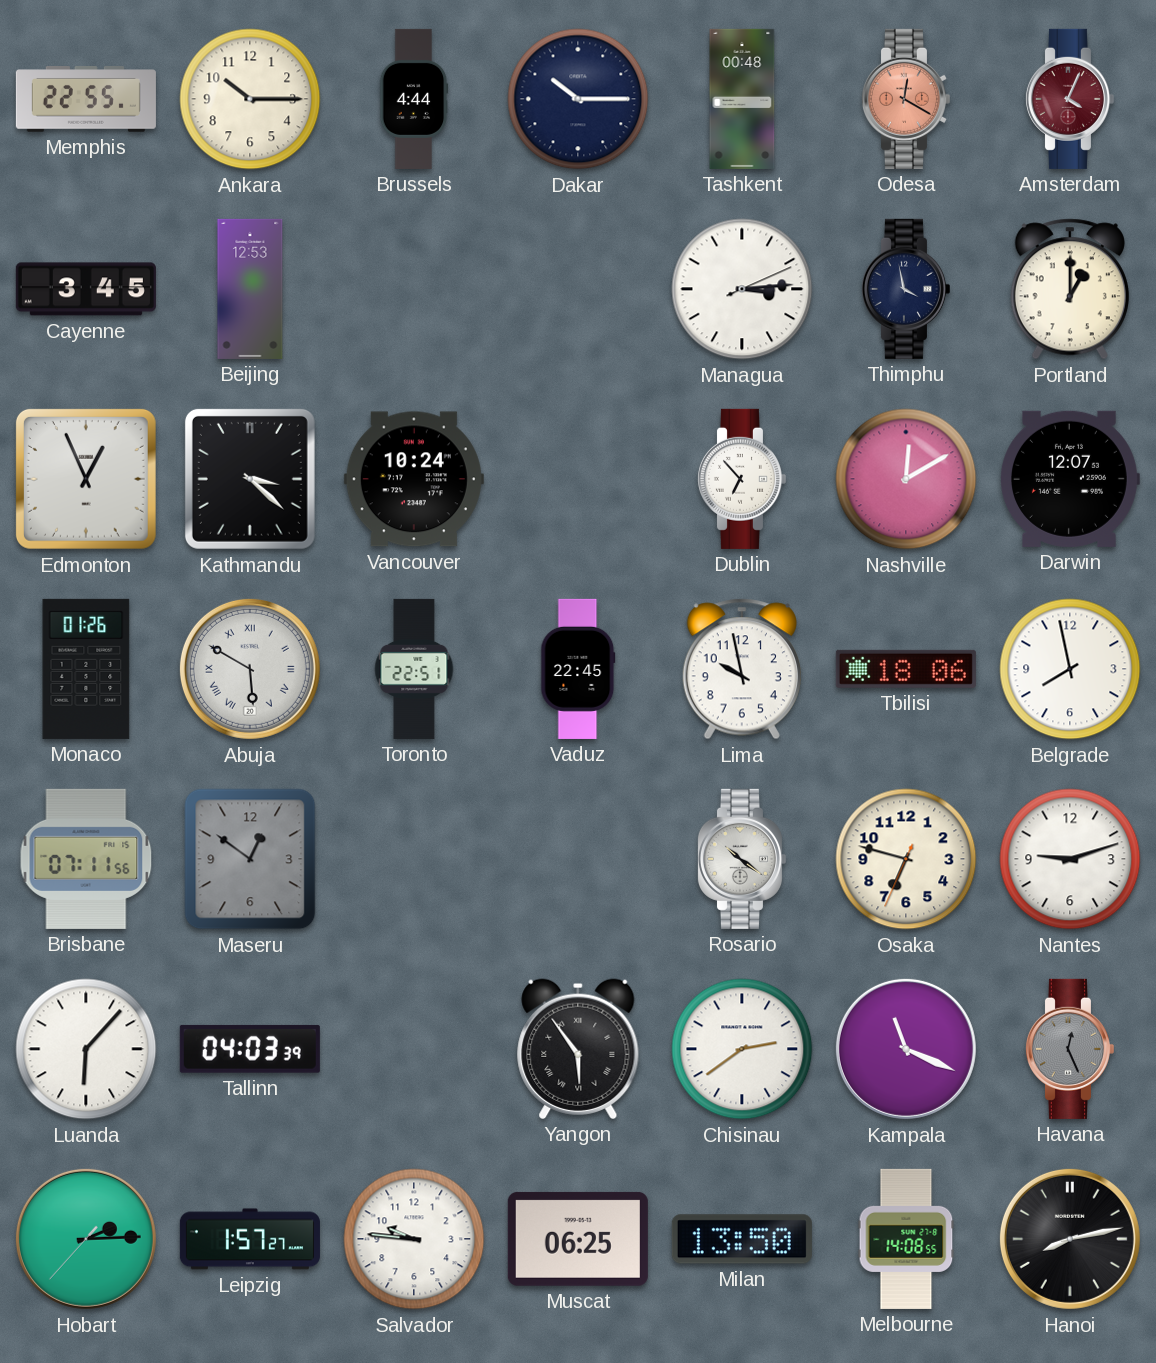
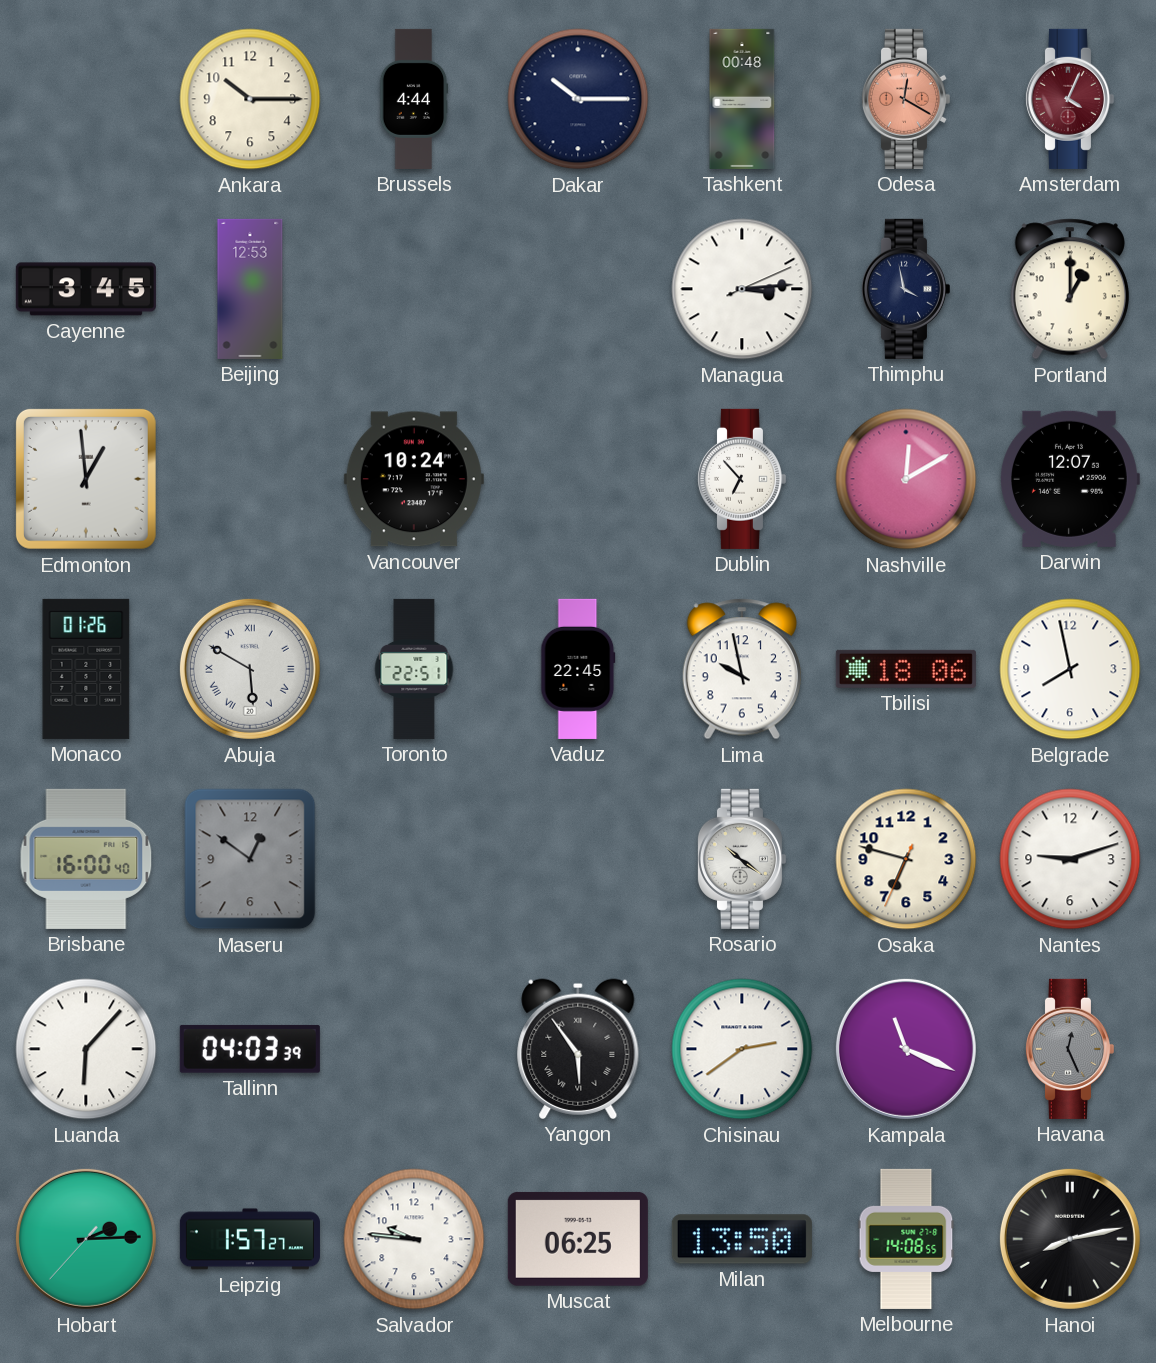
Memphis: 22:55 -> none
Edmonton: 12:56 -> 12:59
Kathmandu: 3:22 -> none
Brisbane: 07:11 -> 16:00
